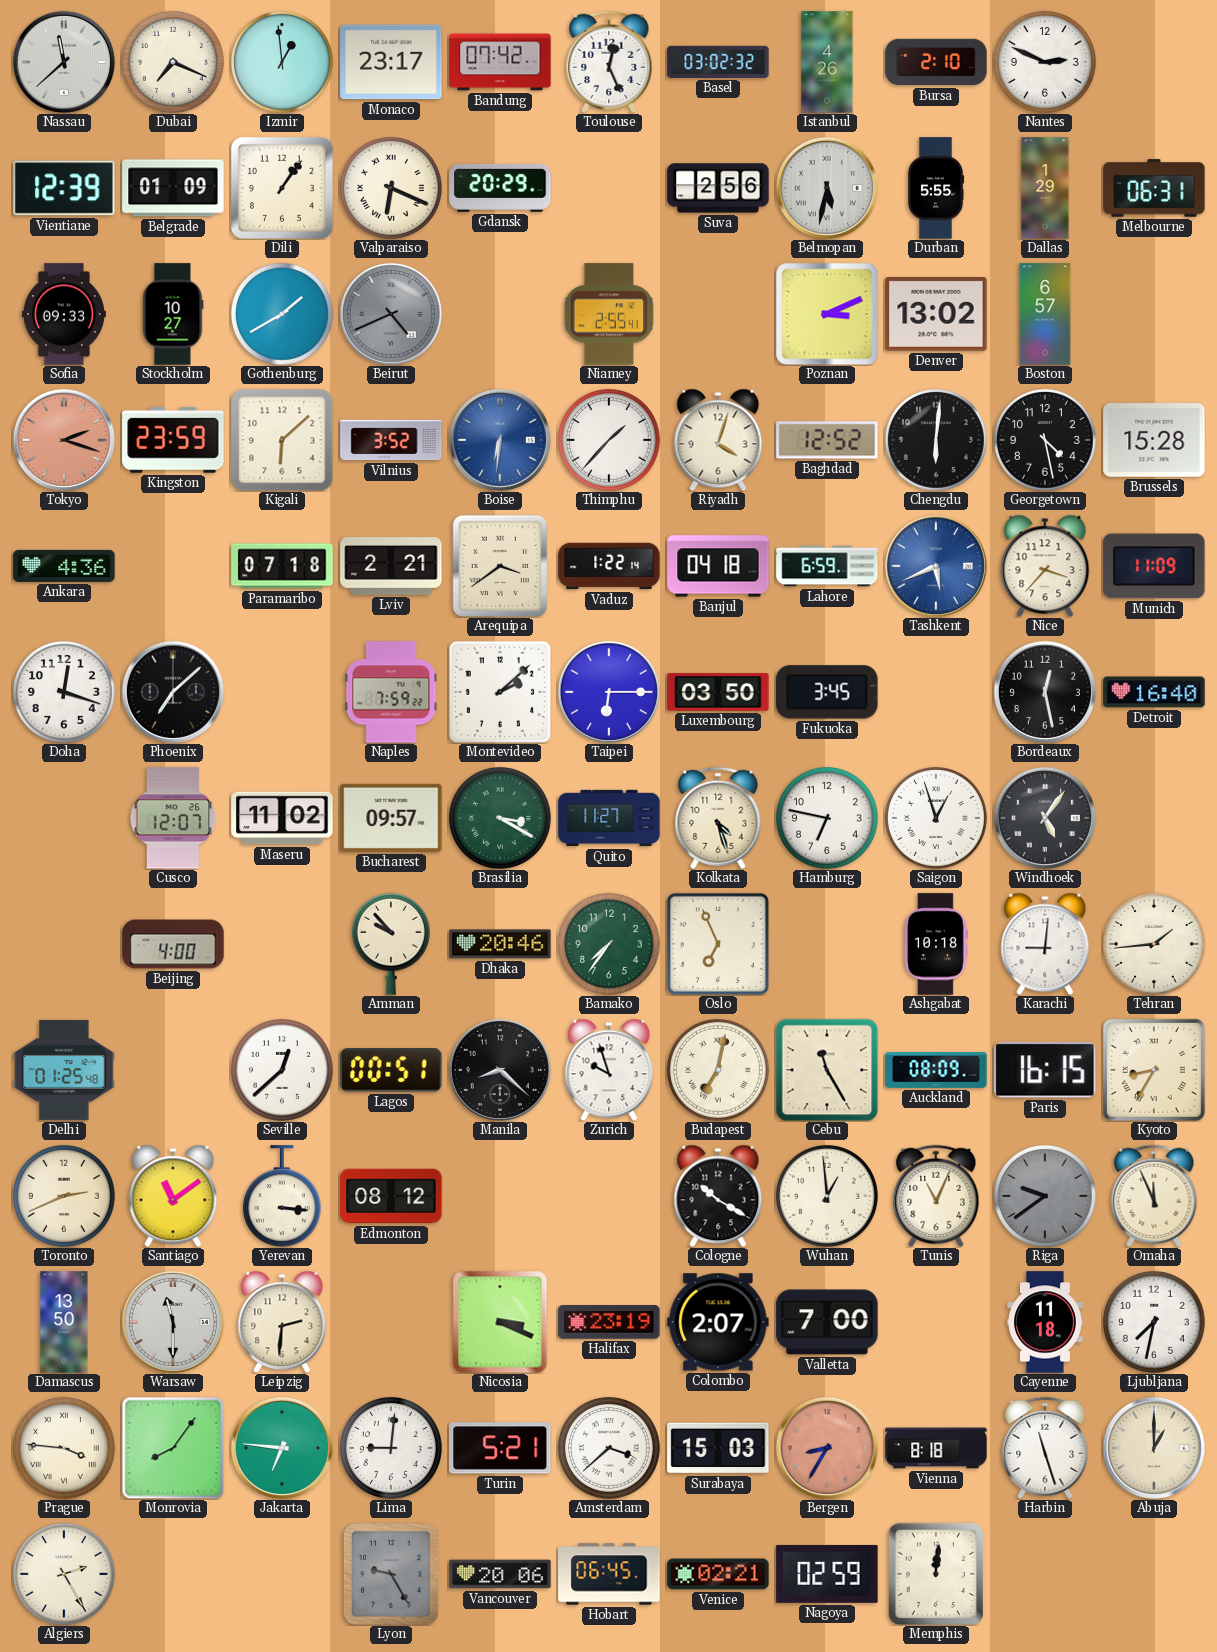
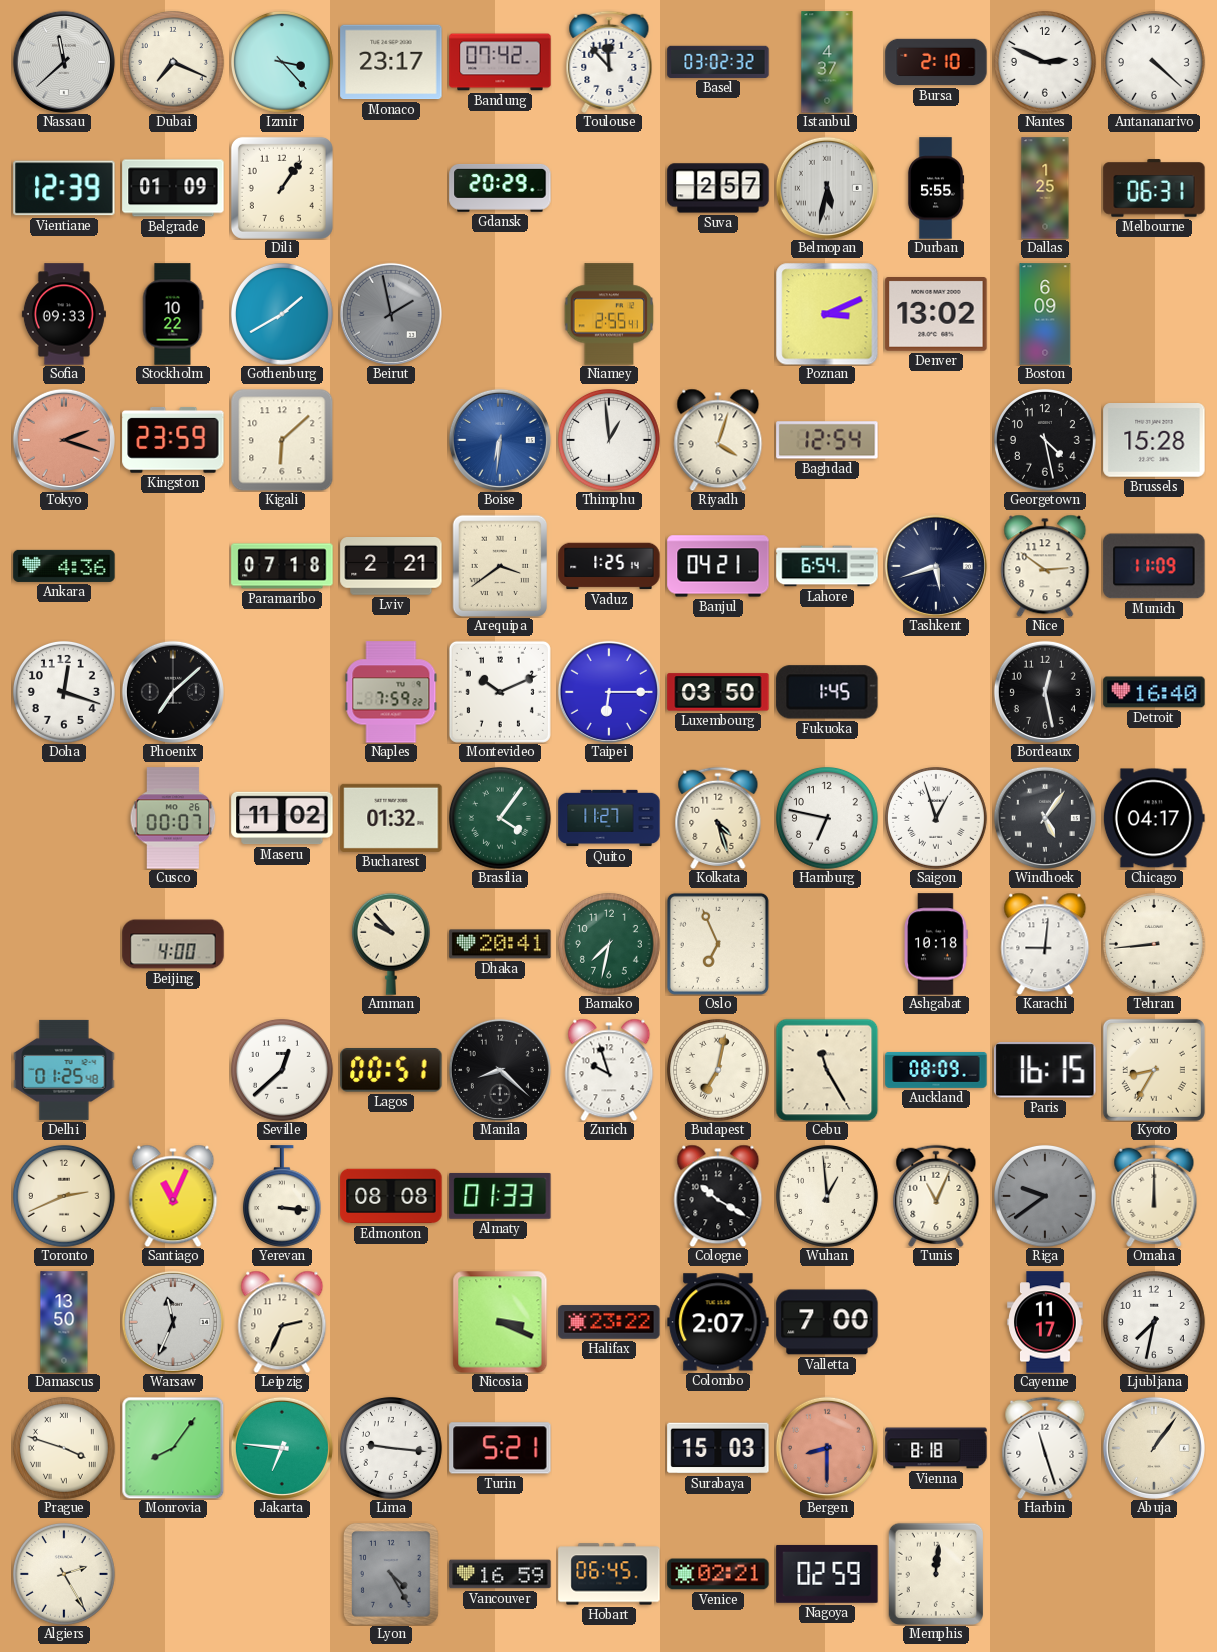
Izmir: 12:59 -> 3:23
Toulouse: 12:26 -> 11:53
Istanbul: 4:26 -> 4:37
Antananarivo: none -> 4:22
Valparaiso: 6:19 -> none
Suva: 2:56 -> 2:57
Dallas: 1:29 -> 1:25
Stockholm: 10:27 -> 10:22
Beirut: 4:41 -> 1:58
Boston: 6:57 -> 6:09
Vilnius: 3:52 -> none
Thimphu: 1:37 -> 12:59
Baghdad: 12:52 -> 12:54
Chengdu: 6:01 -> none
Vaduz: 1:22 -> 1:25
Banjul: 04:18 -> 04:21
Lahore: 6:59 -> 6:54
Tashkent: 5:41 -> 5:42
Tashkent dial: blue -> navy
Nice: 3:37 -> 2:51
Montevideo: 2:08 -> 10:11
Fukuoka: 3:45 -> 1:45
Cusco: 12:07 -> 00:07
Bucharest: 09:57 -> 01:32
Brasilia: 3:20 -> 4:06
Chicago: none -> 04:17
Dhaka: 20:46 -> 20:41
Bamako: 7:36 -> 7:32
Tehran: 1:44 -> 8:44
Santiago: 11:09 -> 11:04
Edmonton: 08:12 -> 08:08
Almaty: none -> 01:33
Omaha: 11:56 -> 12:00
Warsaw: 11:30 -> 11:34
Leipzig: 2:31 -> 2:34
Halifax: 23:19 -> 23:22
Cayenne: 11:18 -> 11:17
Prague: 3:46 -> 3:48
Lima: 9:01 -> 9:16
Amsterdam: 3:38 -> none
Bergen: 8:35 -> 8:30
Abuja: 1:00 -> 1:06
Lyon: 9:25 -> 4:25
Vancouver: 20:06 -> 16:59
